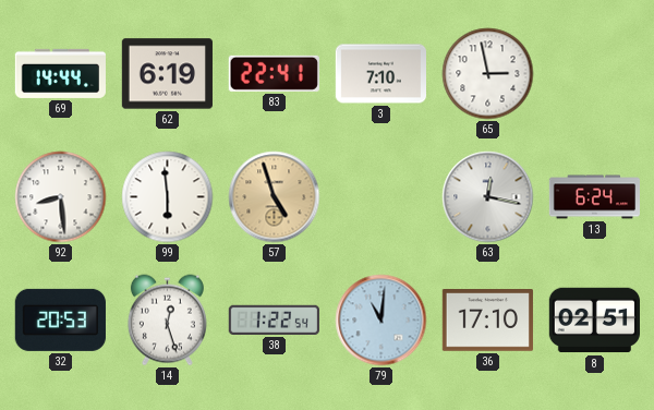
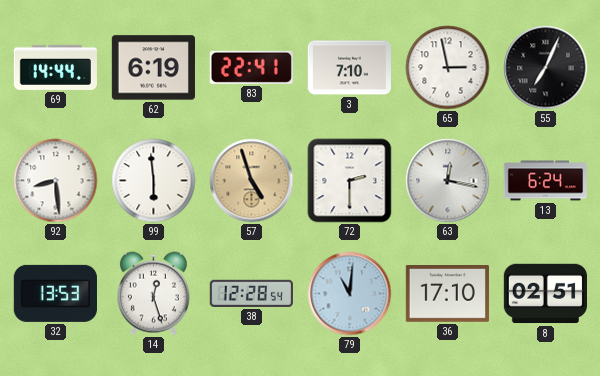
55: none -> 7:04
72: none -> 2:30
32: 20:53 -> 13:53
38: 1:22 -> 12:28
